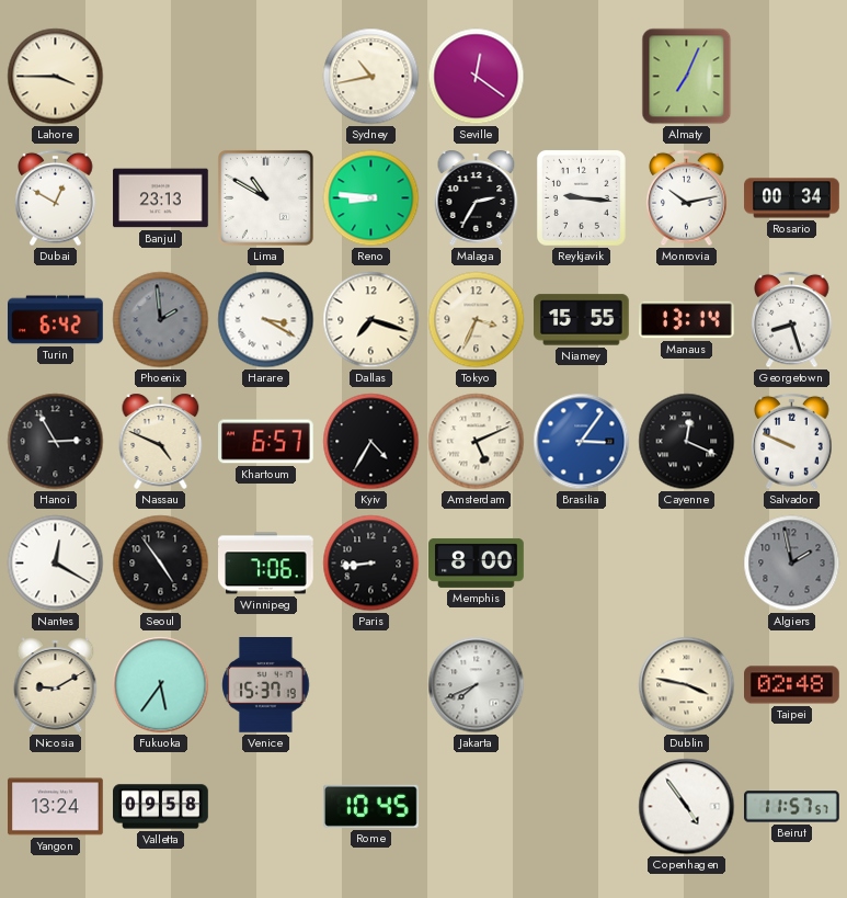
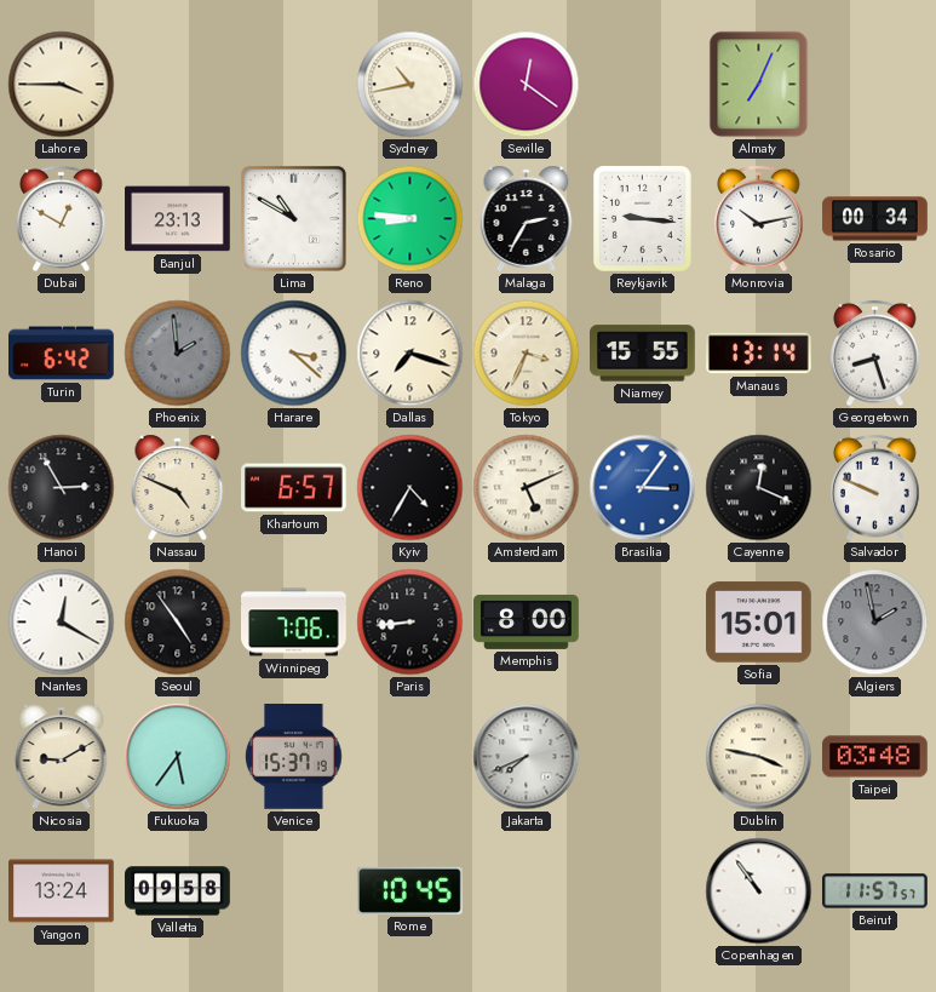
Harare: 3:20 -> 3:22
Sofia: none -> 15:01
Taipei: 02:48 -> 03:48
Copenhagen: 4:54 -> 10:54
